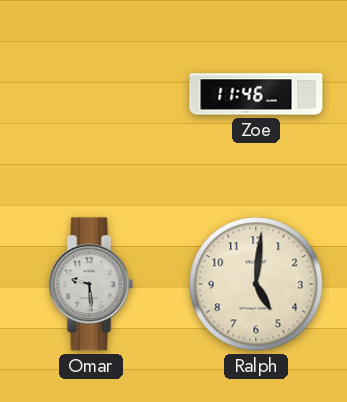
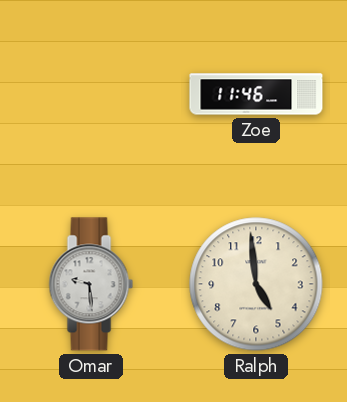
Ralph: 5:01 -> 4:59
